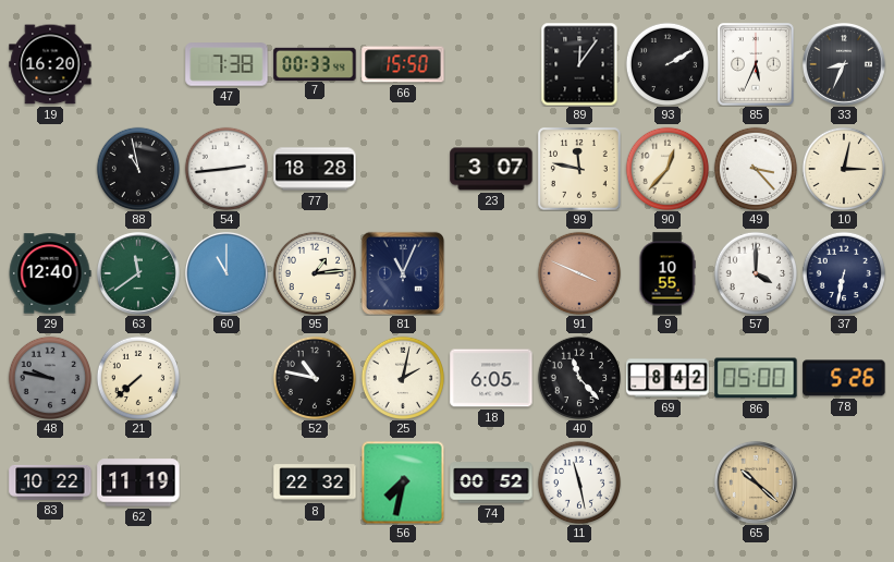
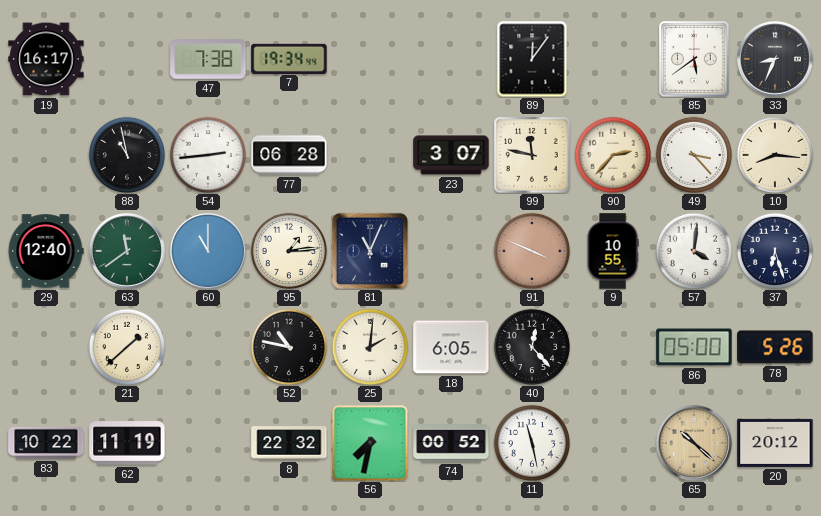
19: 16:20 -> 16:17
7: 00:33 -> 19:34
66: 15:50 -> none
93: 2:10 -> none
85: 5:34 -> 5:39
77: 18:28 -> 06:28
90: 12:37 -> 2:37
10: 3:02 -> 8:16
57: 4:00 -> 4:01
37: 6:32 -> 6:27
48: 9:47 -> none
21: 7:38 -> 1:38
25: 2:02 -> 2:01
40: 11:23 -> 12:23
69: 8:42 -> none
20: none -> 20:12
